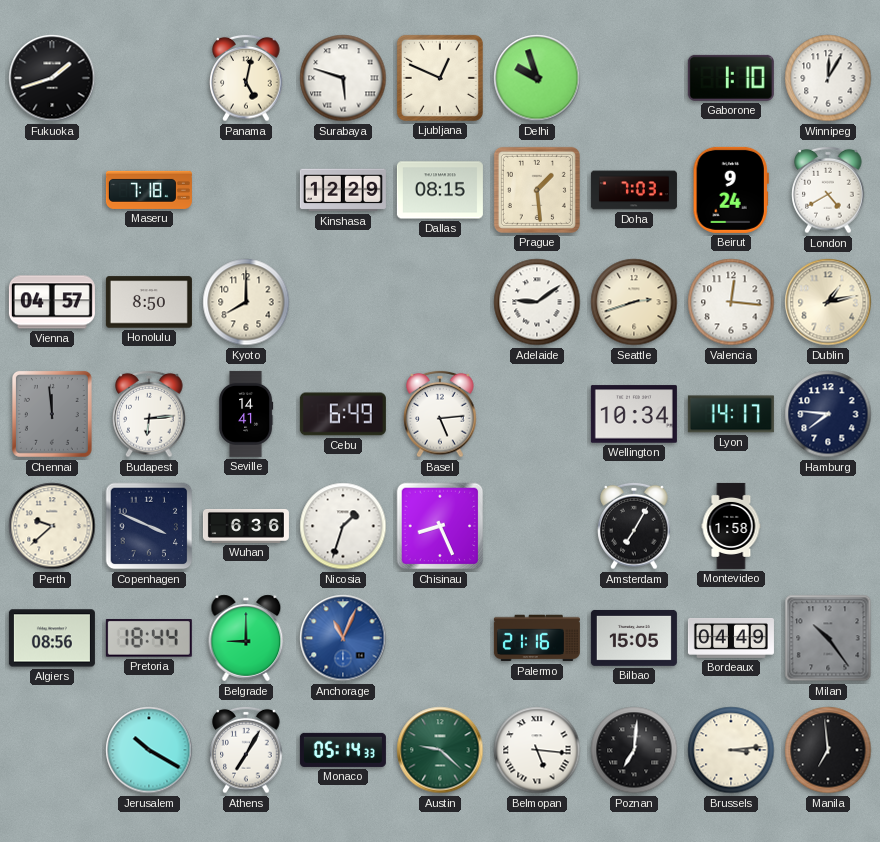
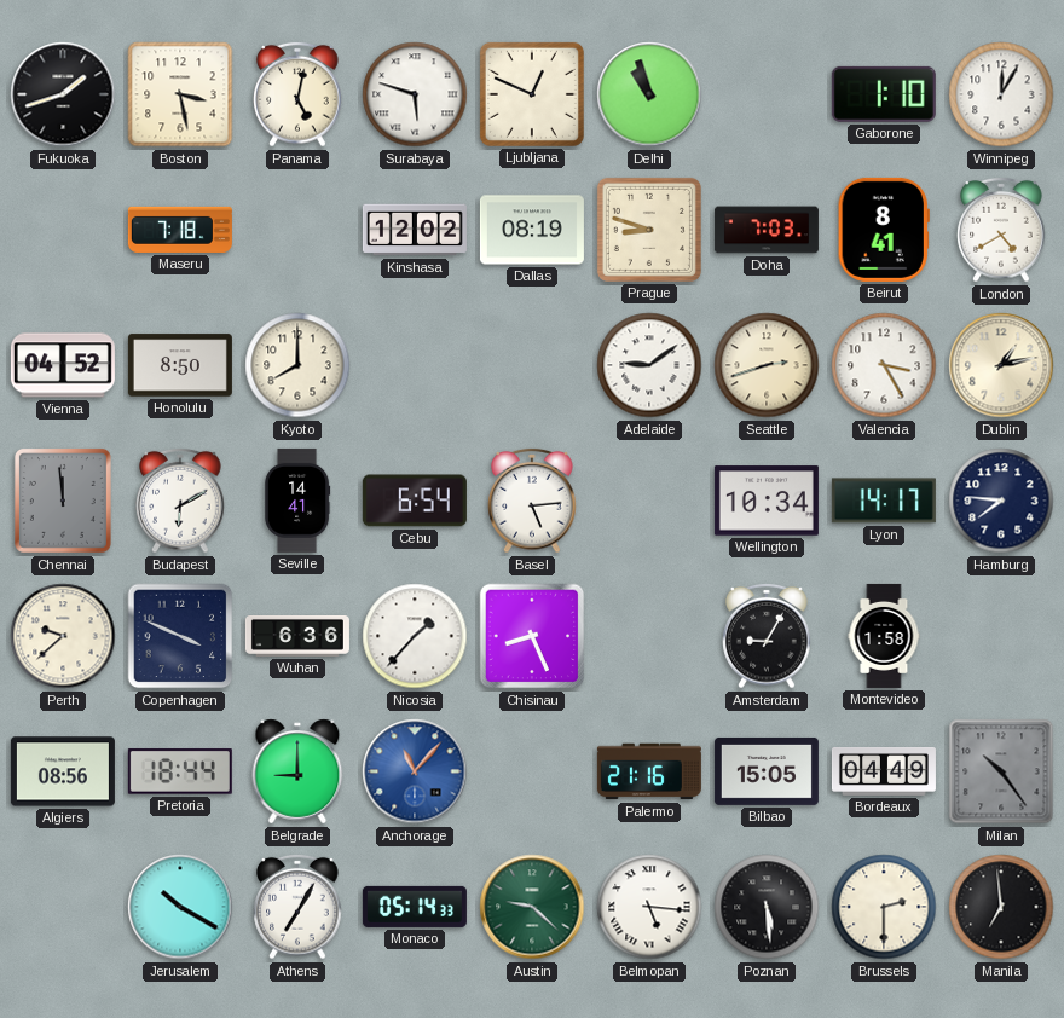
Boston: none -> 3:28
Delhi: 9:57 -> 10:57
Kinshasa: 12:29 -> 12:02
Dallas: 08:15 -> 08:19
Prague: 1:29 -> 8:48
Beirut: 9:24 -> 8:41
Vienna: 04:57 -> 04:52
Valencia: 12:16 -> 3:25
Budapest: 6:14 -> 6:10
Cebu: 6:49 -> 6:54
Nicosia: 1:33 -> 1:37
Amsterdam: 7:05 -> 9:05
Anchorage: 11:04 -> 11:07
Poznan: 7:01 -> 5:29
Brussels: 3:14 -> 2:30
